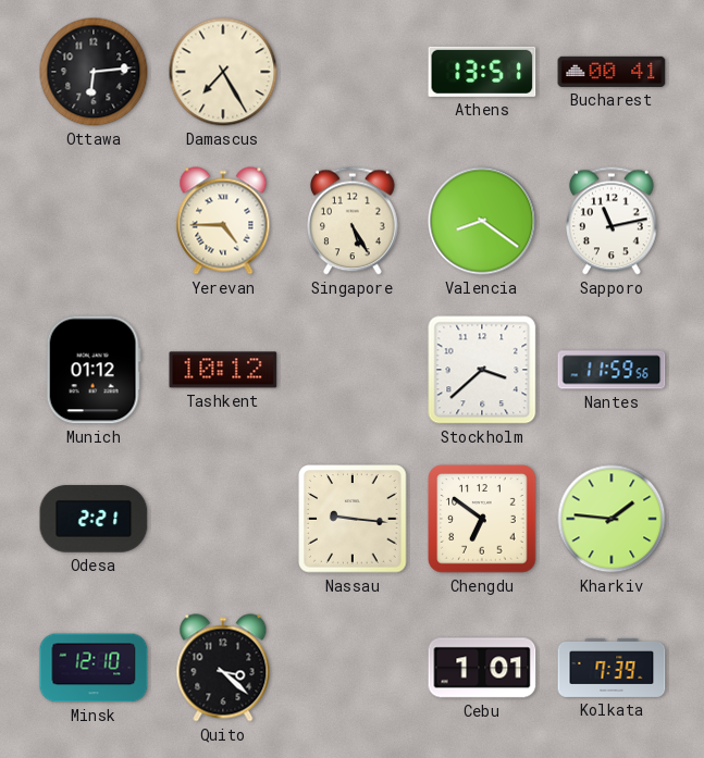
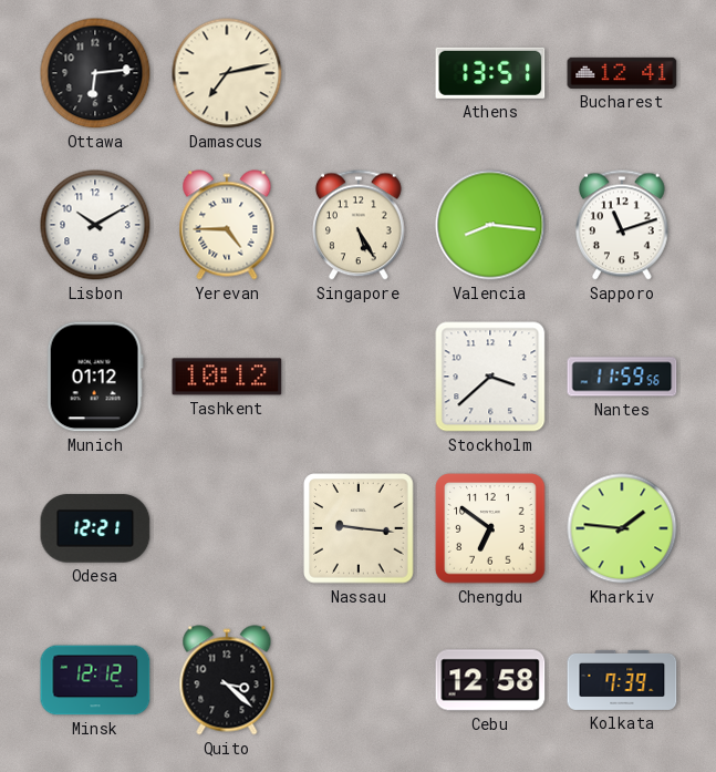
Damascus: 7:25 -> 7:13
Bucharest: 00:41 -> 12:41
Lisbon: none -> 10:10
Valencia: 8:21 -> 8:16
Sapporo: 11:13 -> 11:12
Odesa: 2:21 -> 12:21
Minsk: 12:10 -> 12:12
Cebu: 1:01 -> 12:58
